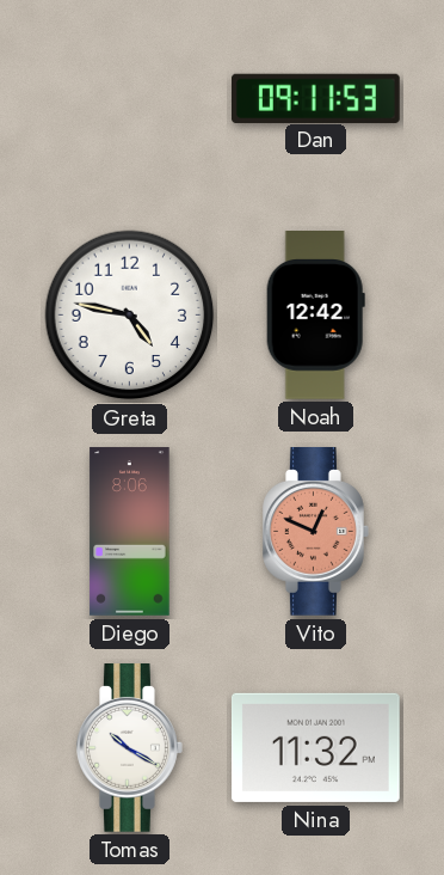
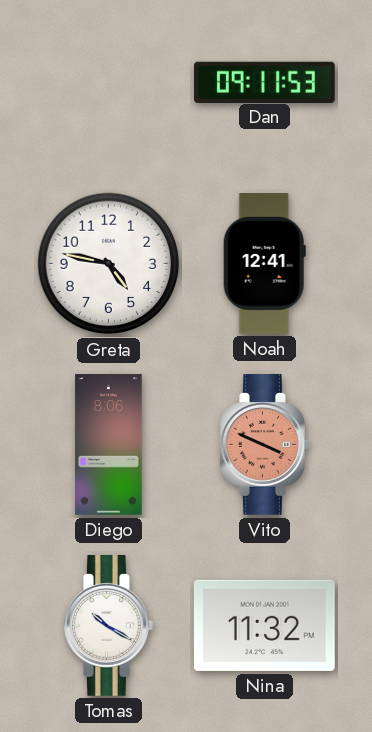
Noah: 12:42 -> 12:41
Vito: 12:49 -> 3:49
